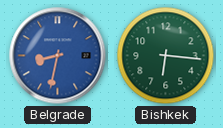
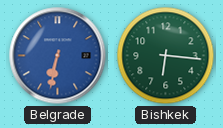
Belgrade: 8:32 -> 6:32
